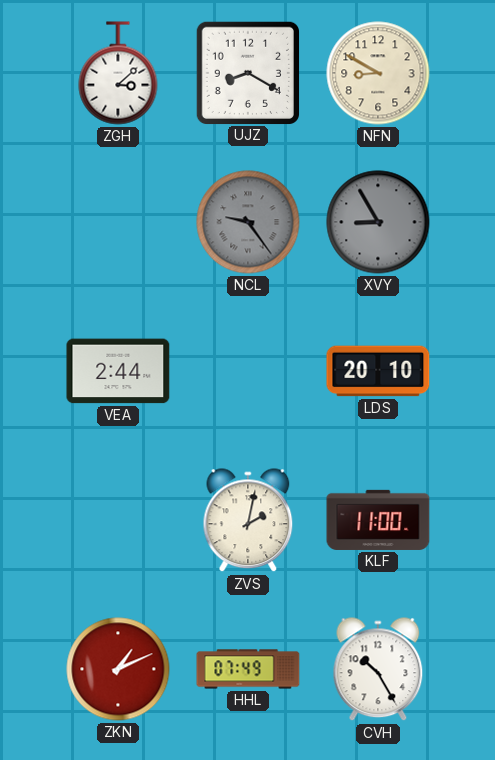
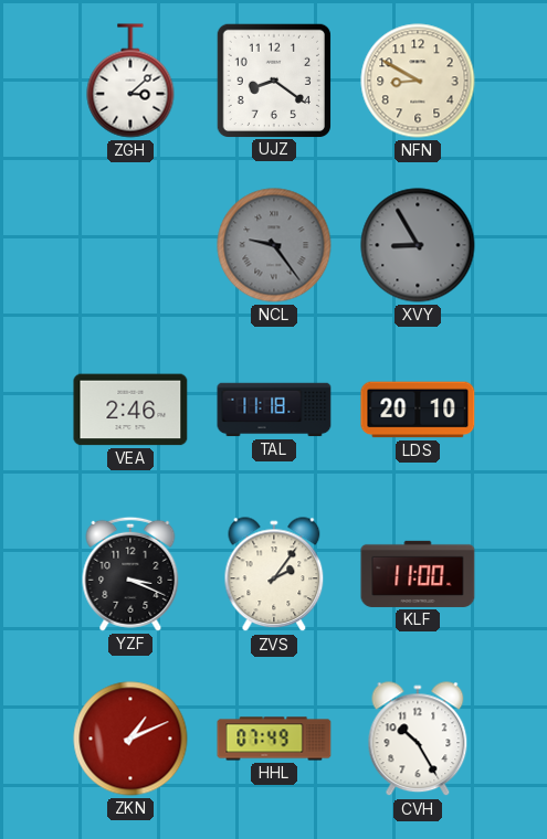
UJZ: 8:20 -> 8:21
VEA: 2:44 -> 2:46
TAL: none -> 11:18
YZF: none -> 3:19
ZVS: 2:02 -> 2:06
